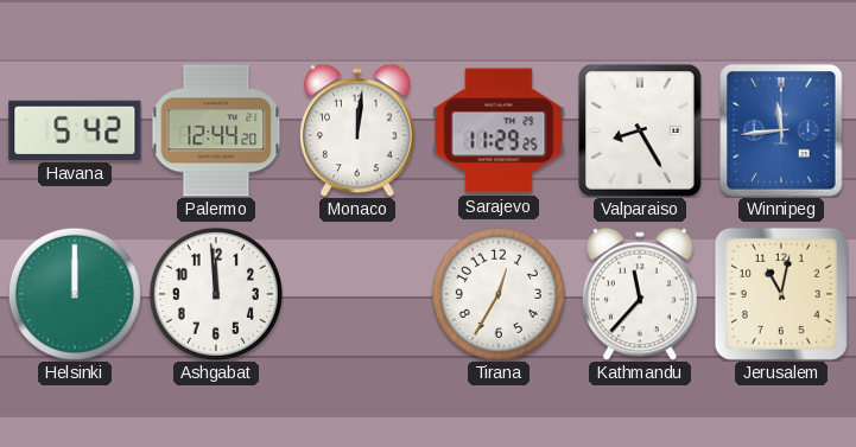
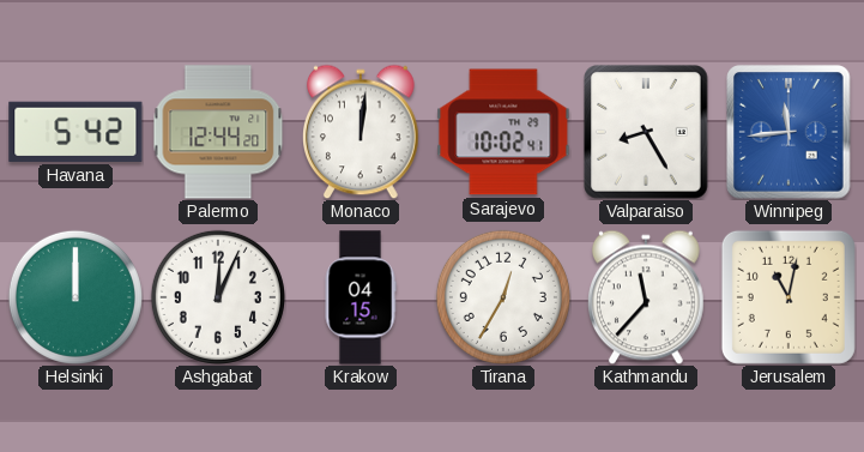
Sarajevo: 11:29 -> 10:02
Ashgabat: 11:59 -> 12:04
Krakow: none -> 04:15
